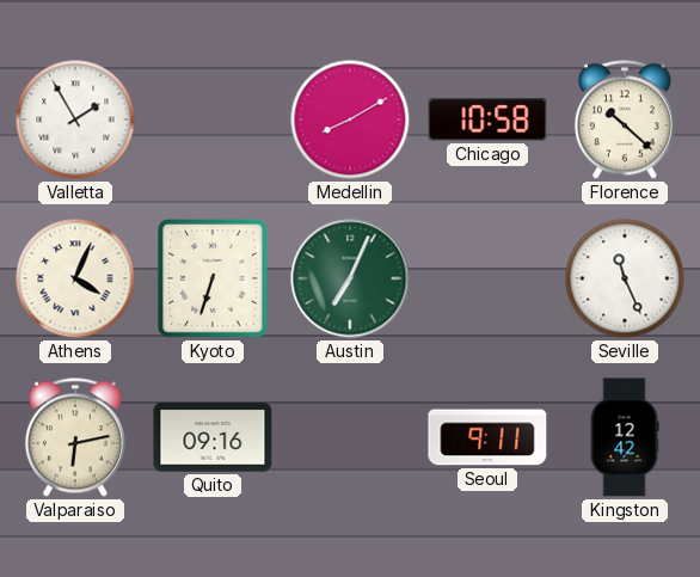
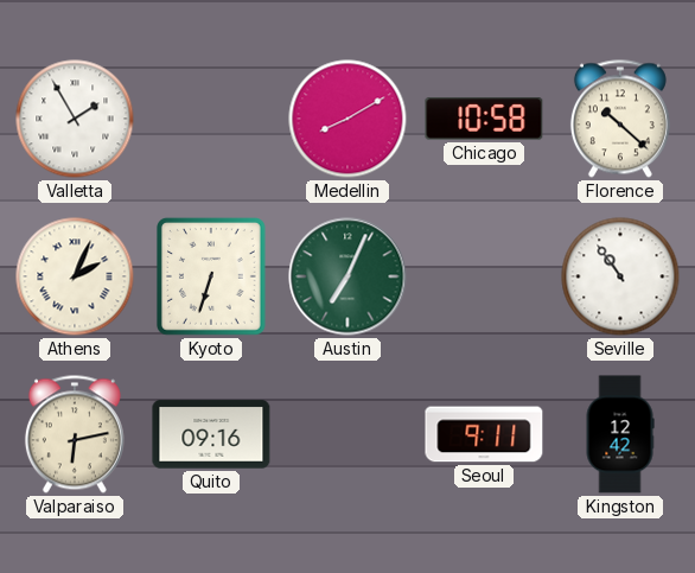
Athens: 4:04 -> 2:04
Seville: 11:26 -> 10:54
